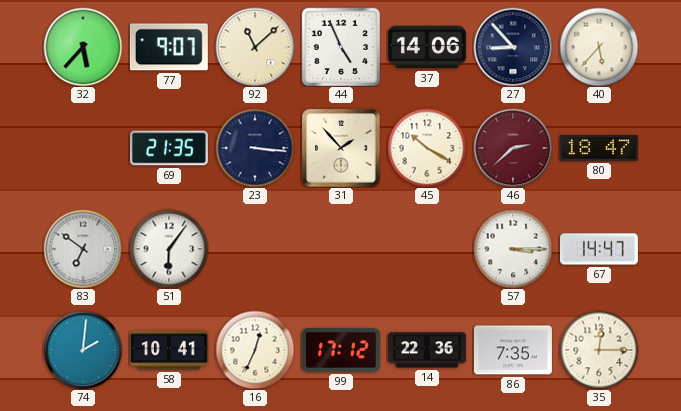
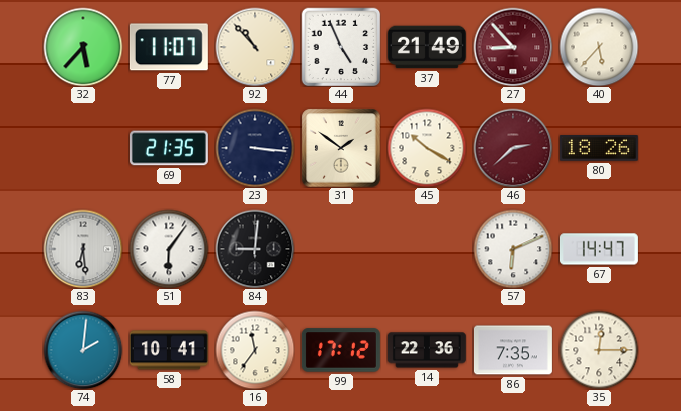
77: 9:07 -> 11:07
92: 11:08 -> 10:53
37: 14:06 -> 21:49
27 dial: navy -> burgundy
31: 1:53 -> 1:51
80: 18:47 -> 18:26
83: 6:51 -> 6:29
84: none -> 9:01
57: 3:15 -> 6:11
16: 12:34 -> 11:36
